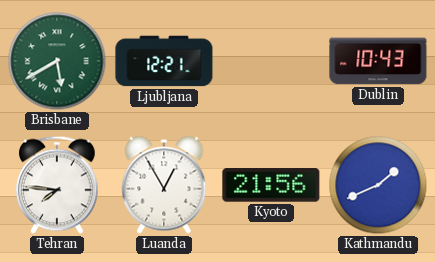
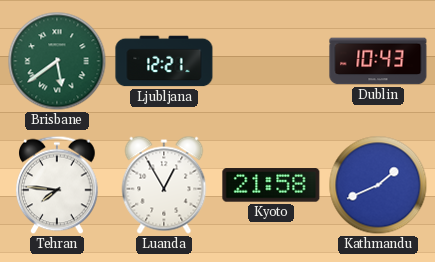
Brisbane: 5:40 -> 5:39
Kyoto: 21:56 -> 21:58
